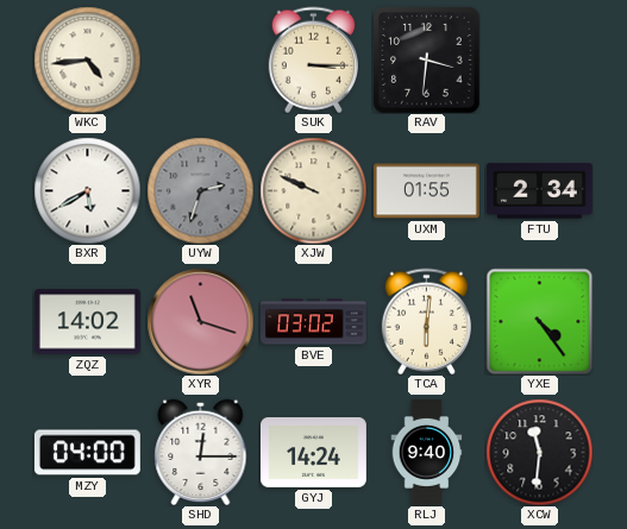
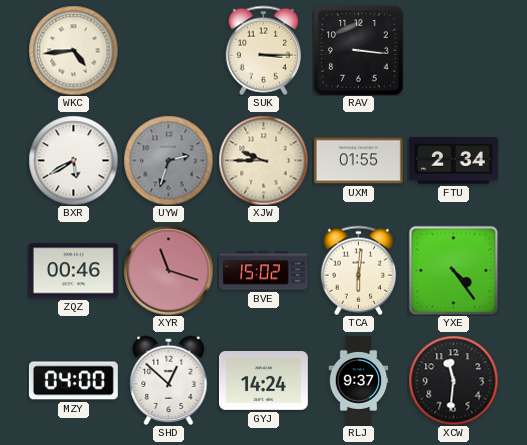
RAV: 3:31 -> 3:16
XJW: 9:49 -> 9:45
ZQZ: 14:02 -> 00:46
BVE: 03:02 -> 15:02
SHD: 12:15 -> 12:52
RLJ: 9:40 -> 9:37
